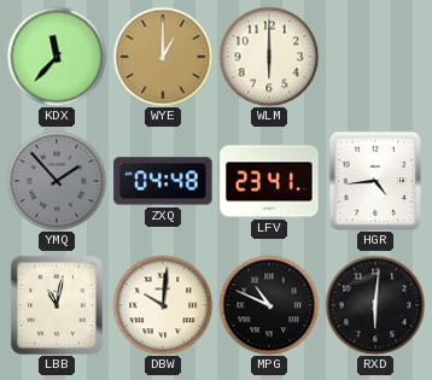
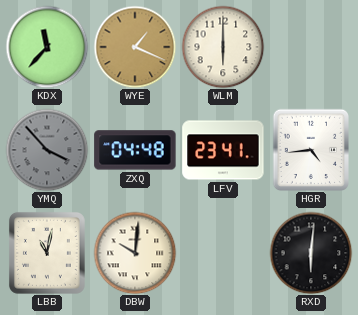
WYE: 1:00 -> 1:19
YMQ: 1:53 -> 3:53
MPG: 10:49 -> none
